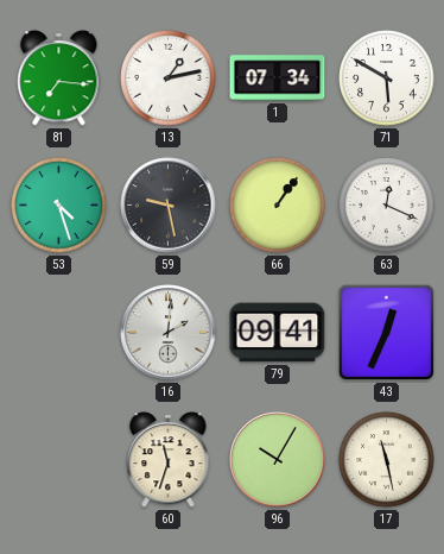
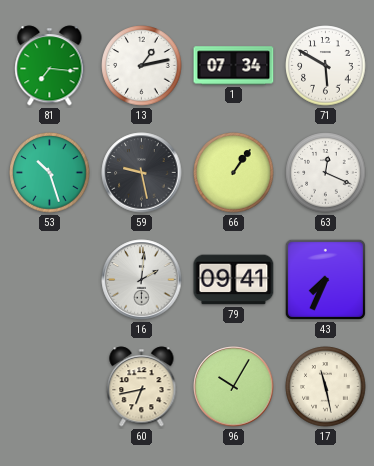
53: 4:27 -> 10:27
43: 12:34 -> 7:34
60: 11:33 -> 6:43
